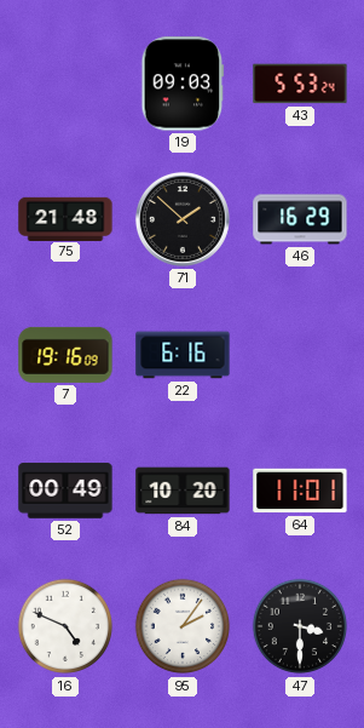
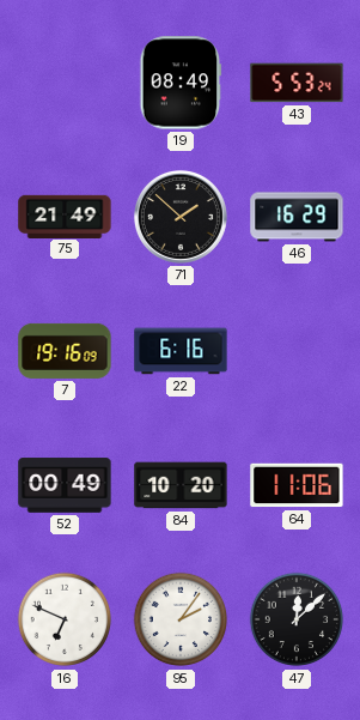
19: 09:03 -> 08:49
75: 21:48 -> 21:49
64: 11:01 -> 11:06
16: 4:49 -> 6:49
47: 3:30 -> 12:08
